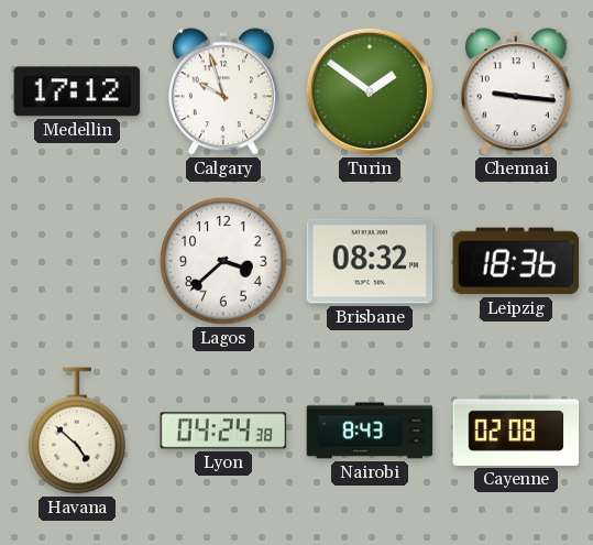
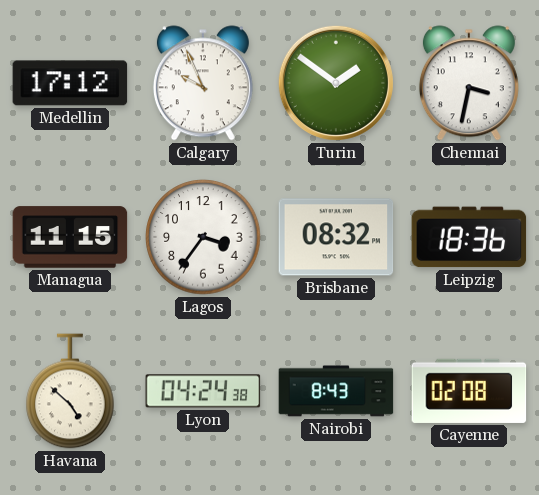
Calgary: 9:57 -> 9:56
Chennai: 9:16 -> 3:32
Managua: none -> 11:15
Lagos: 3:38 -> 3:36
